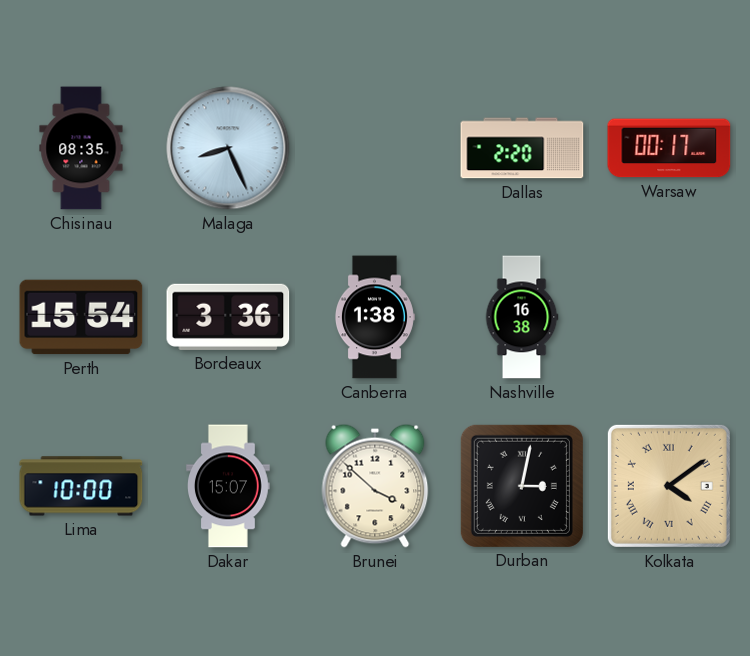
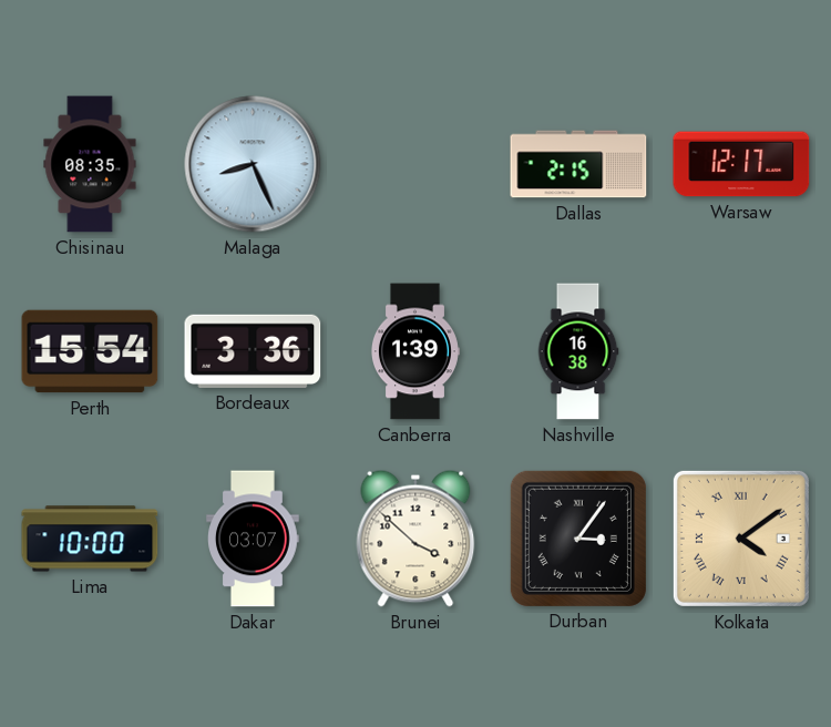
Dallas: 2:20 -> 2:15
Warsaw: 00:17 -> 12:17
Canberra: 1:38 -> 1:39
Dakar: 15:07 -> 03:07
Durban: 3:02 -> 3:06
